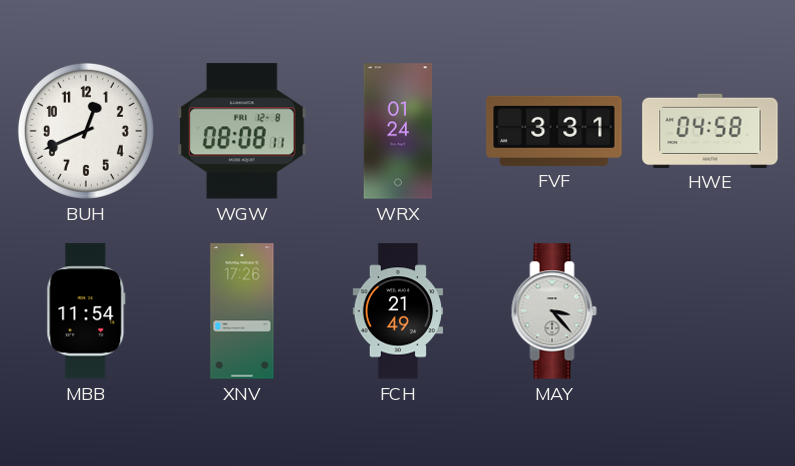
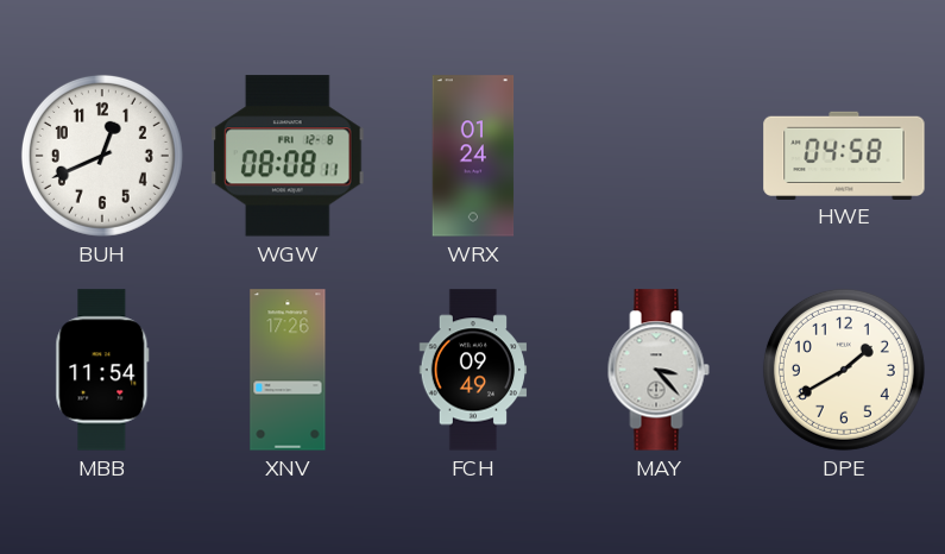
FVF: 3:31 -> none
FCH: 21:49 -> 09:49
DPE: none -> 1:40
